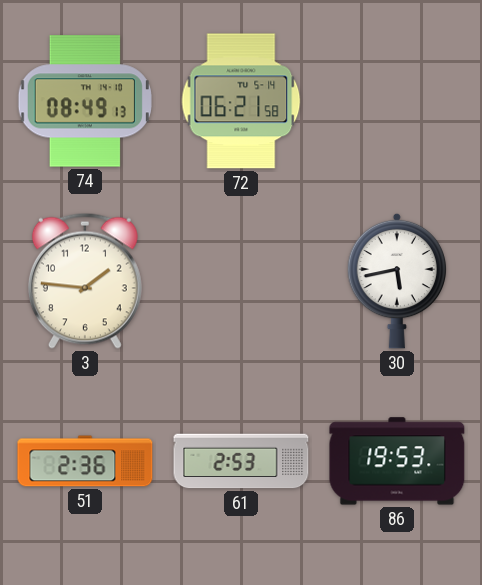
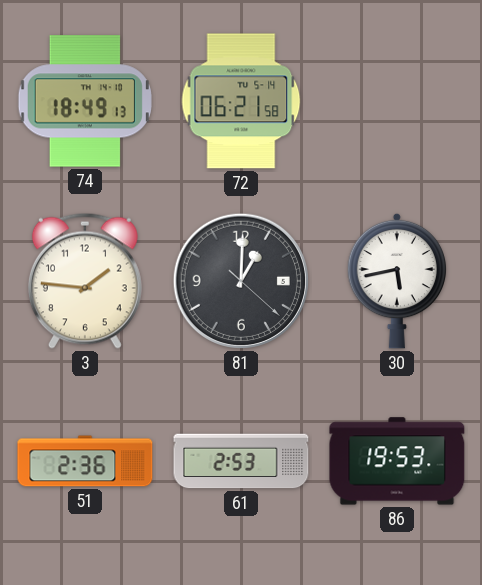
74: 08:49 -> 18:49
81: none -> 1:00
